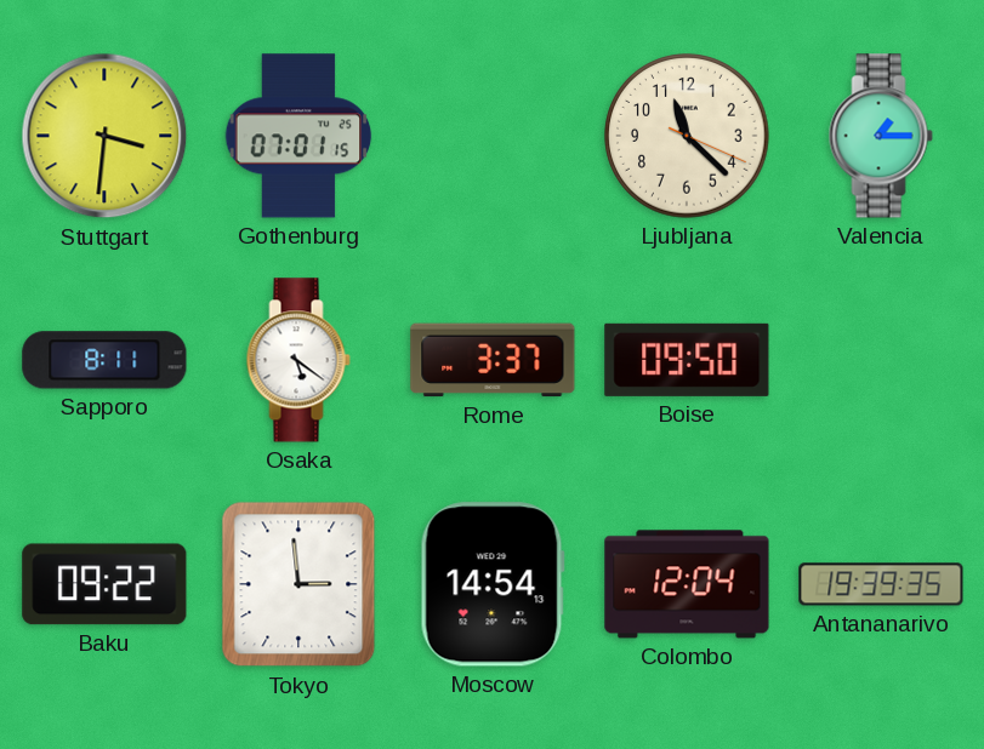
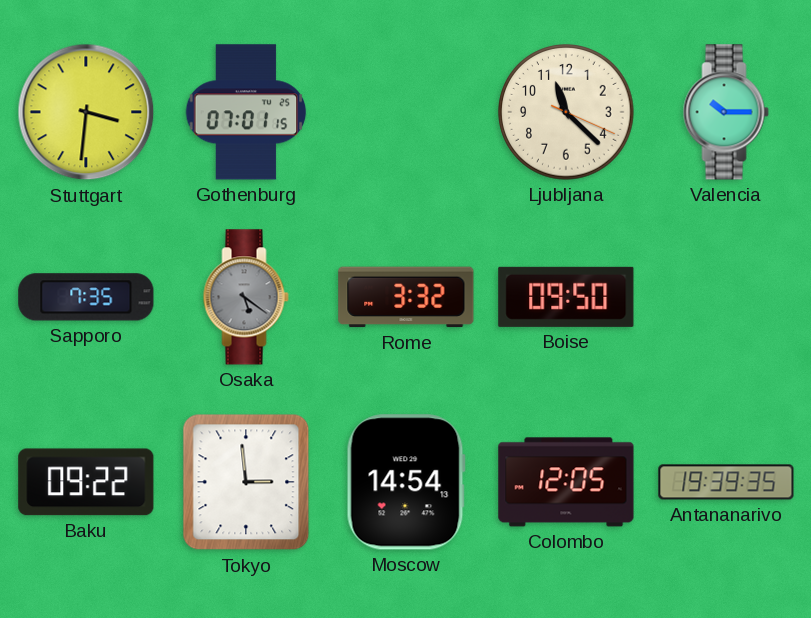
Valencia: 1:15 -> 10:15
Sapporo: 8:11 -> 7:35
Osaka dial: white -> grey
Rome: 3:37 -> 3:32
Colombo: 12:04 -> 12:05
